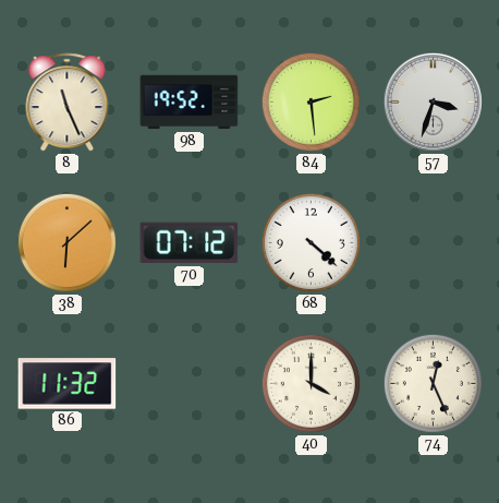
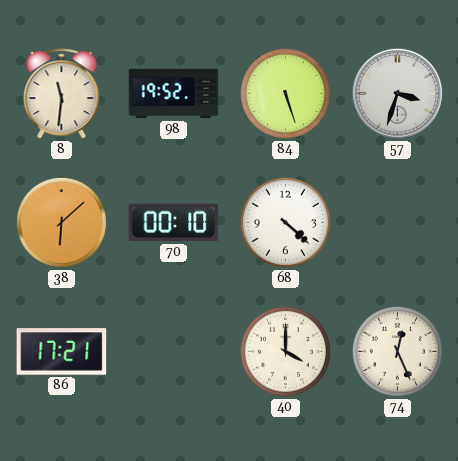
8: 11:26 -> 11:31
84: 2:29 -> 5:27
70: 07:12 -> 00:10
86: 11:32 -> 17:21
